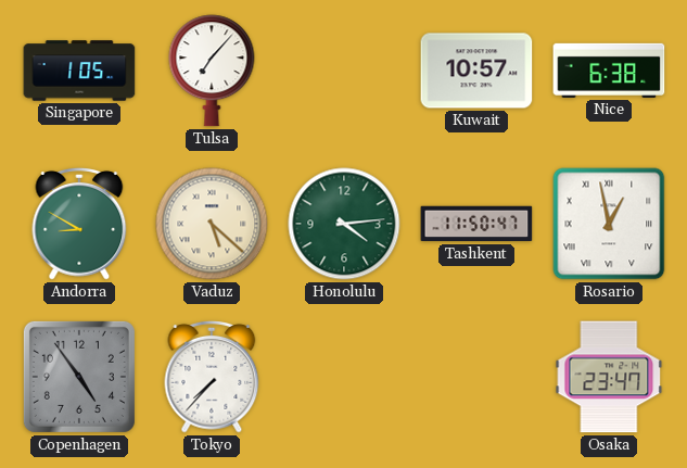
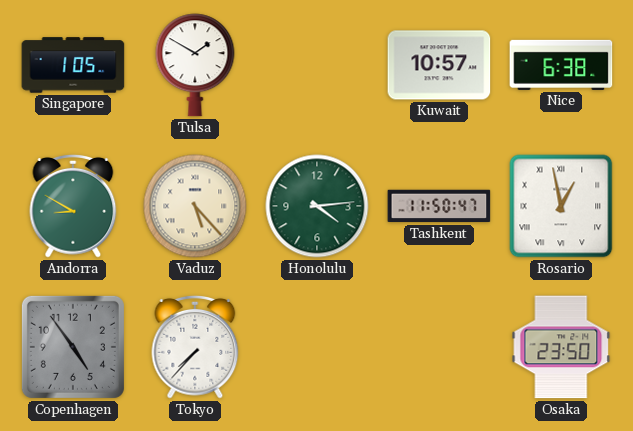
Tulsa: 7:07 -> 1:50
Vaduz: 5:22 -> 5:23
Osaka: 23:47 -> 23:50
